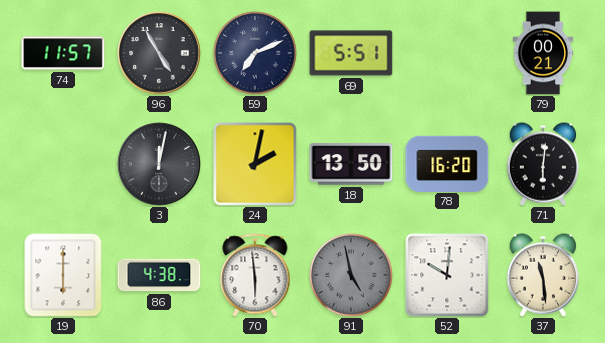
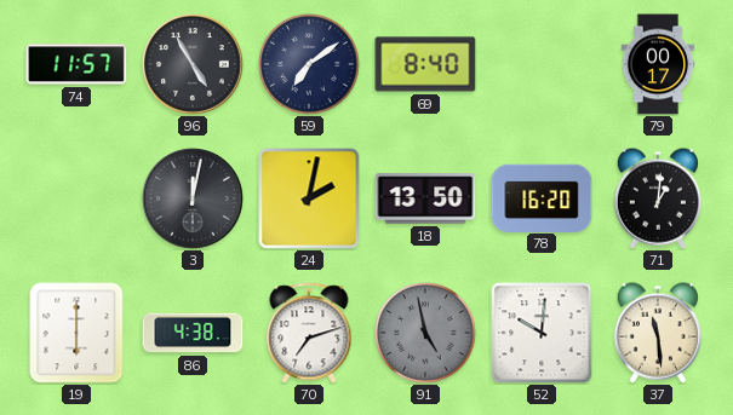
59: 7:11 -> 7:09
69: 5:51 -> 8:40
79: 00:21 -> 00:17
71: 6:01 -> 1:01
70: 5:59 -> 7:12
